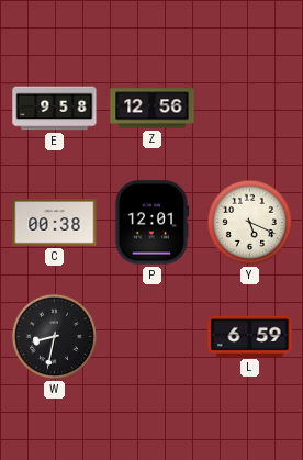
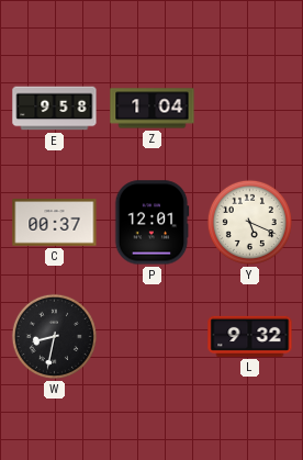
Z: 12:56 -> 1:04
C: 00:38 -> 00:37
L: 6:59 -> 9:32
